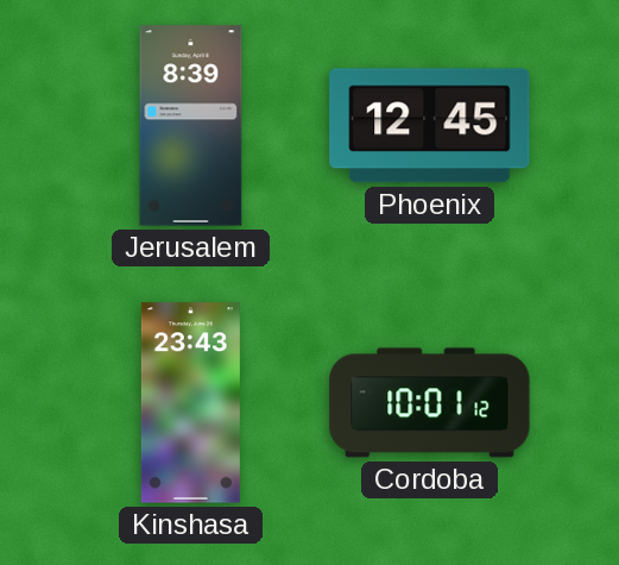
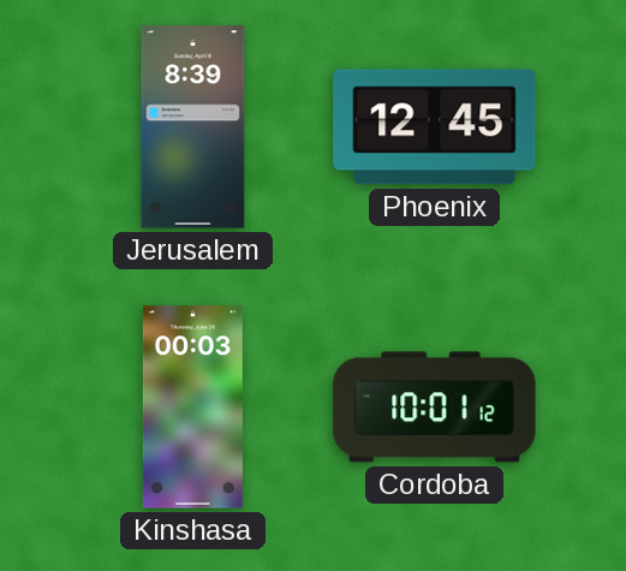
Kinshasa: 23:43 -> 00:03
